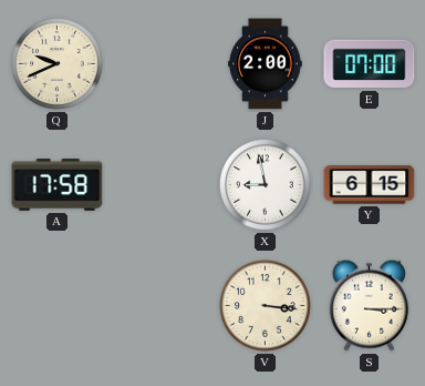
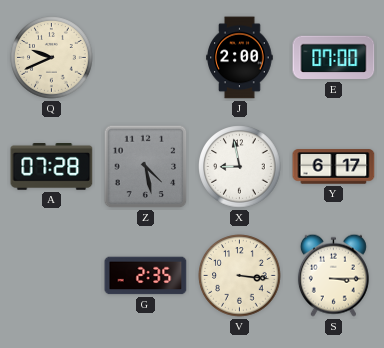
A: 17:58 -> 07:28
Z: none -> 4:28
Y: 6:15 -> 6:17
G: none -> 2:35
